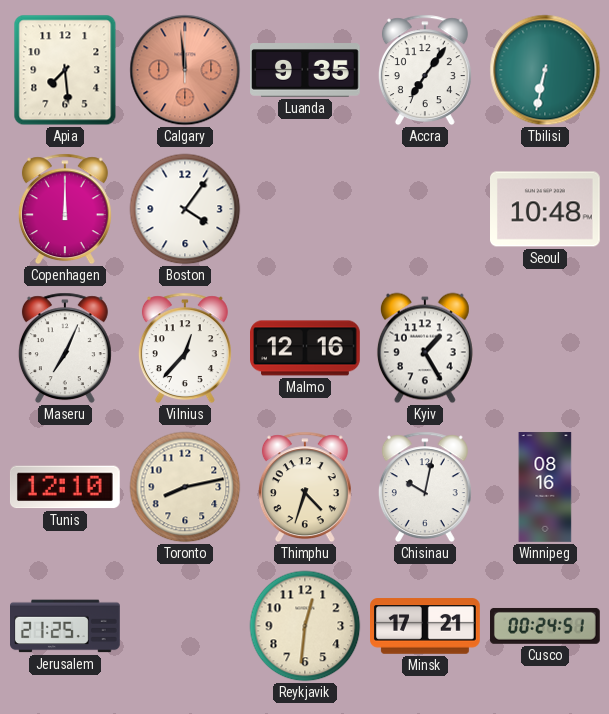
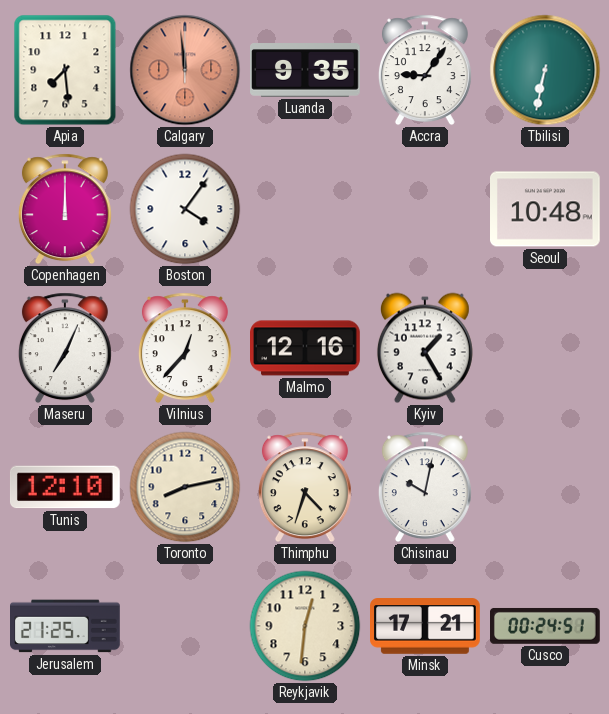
Accra: 7:06 -> 9:06
Winnipeg: 08:16 -> none
